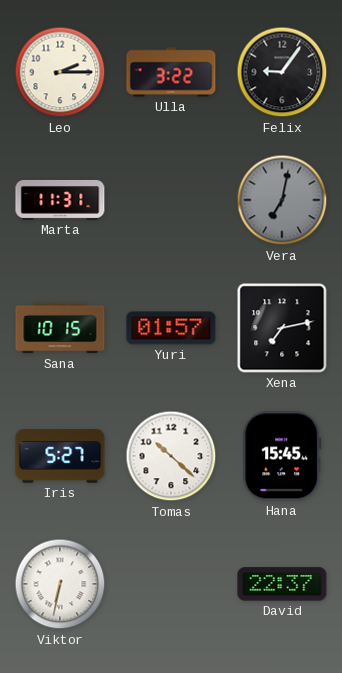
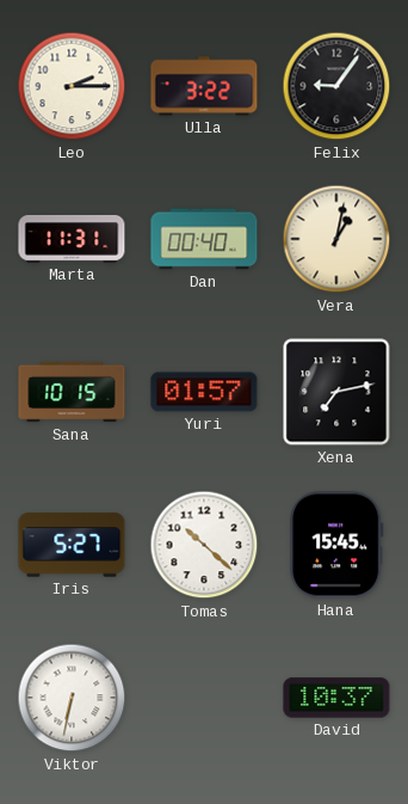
Dan: none -> 00:40
Vera: 7:02 -> 1:02
Vera dial: grey -> cream
David: 22:37 -> 10:37
